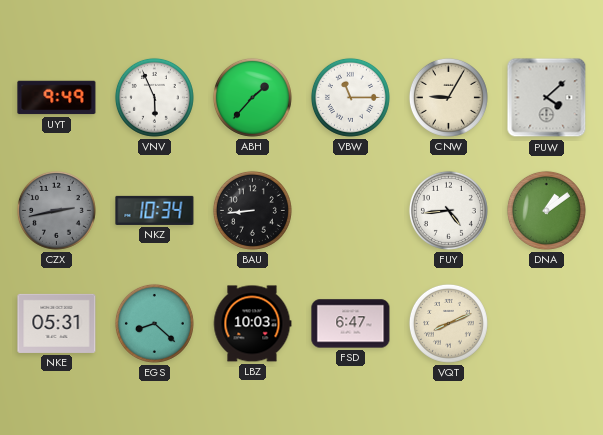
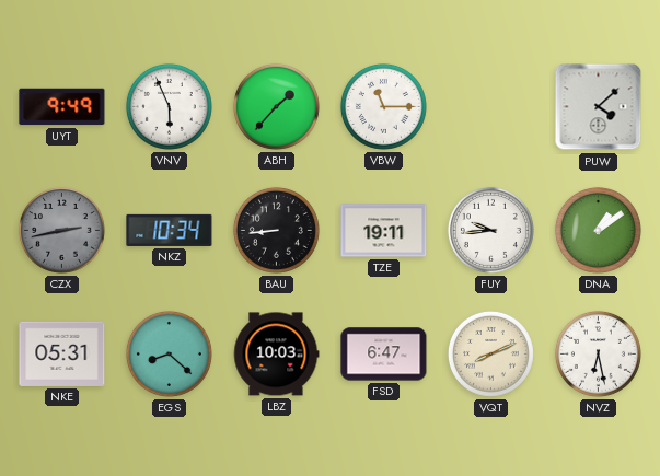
CNW: 9:05 -> none
TZE: none -> 19:11
FUY: 4:44 -> 9:44
NVZ: none -> 6:28
